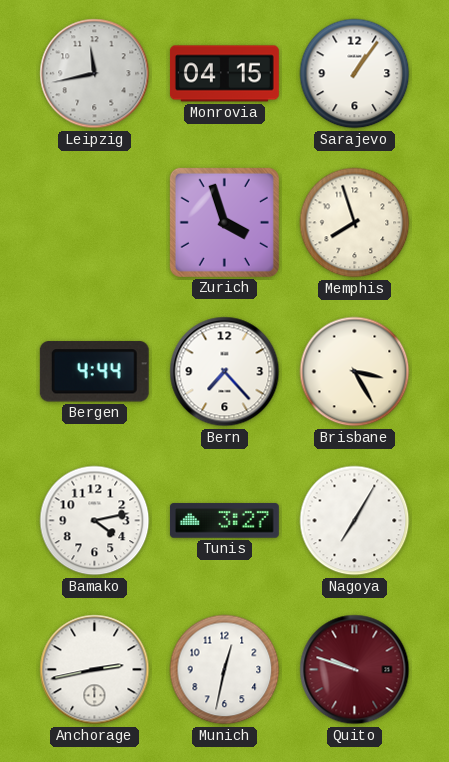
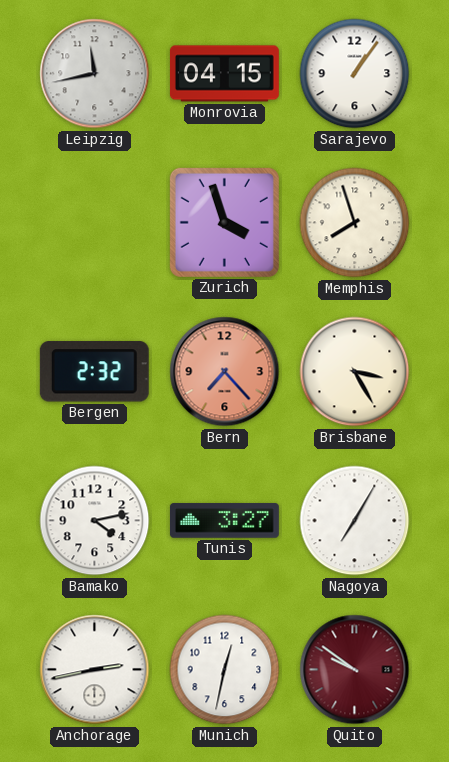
Bergen: 4:44 -> 2:32
Bern dial: white -> salmon
Quito: 9:48 -> 9:51
